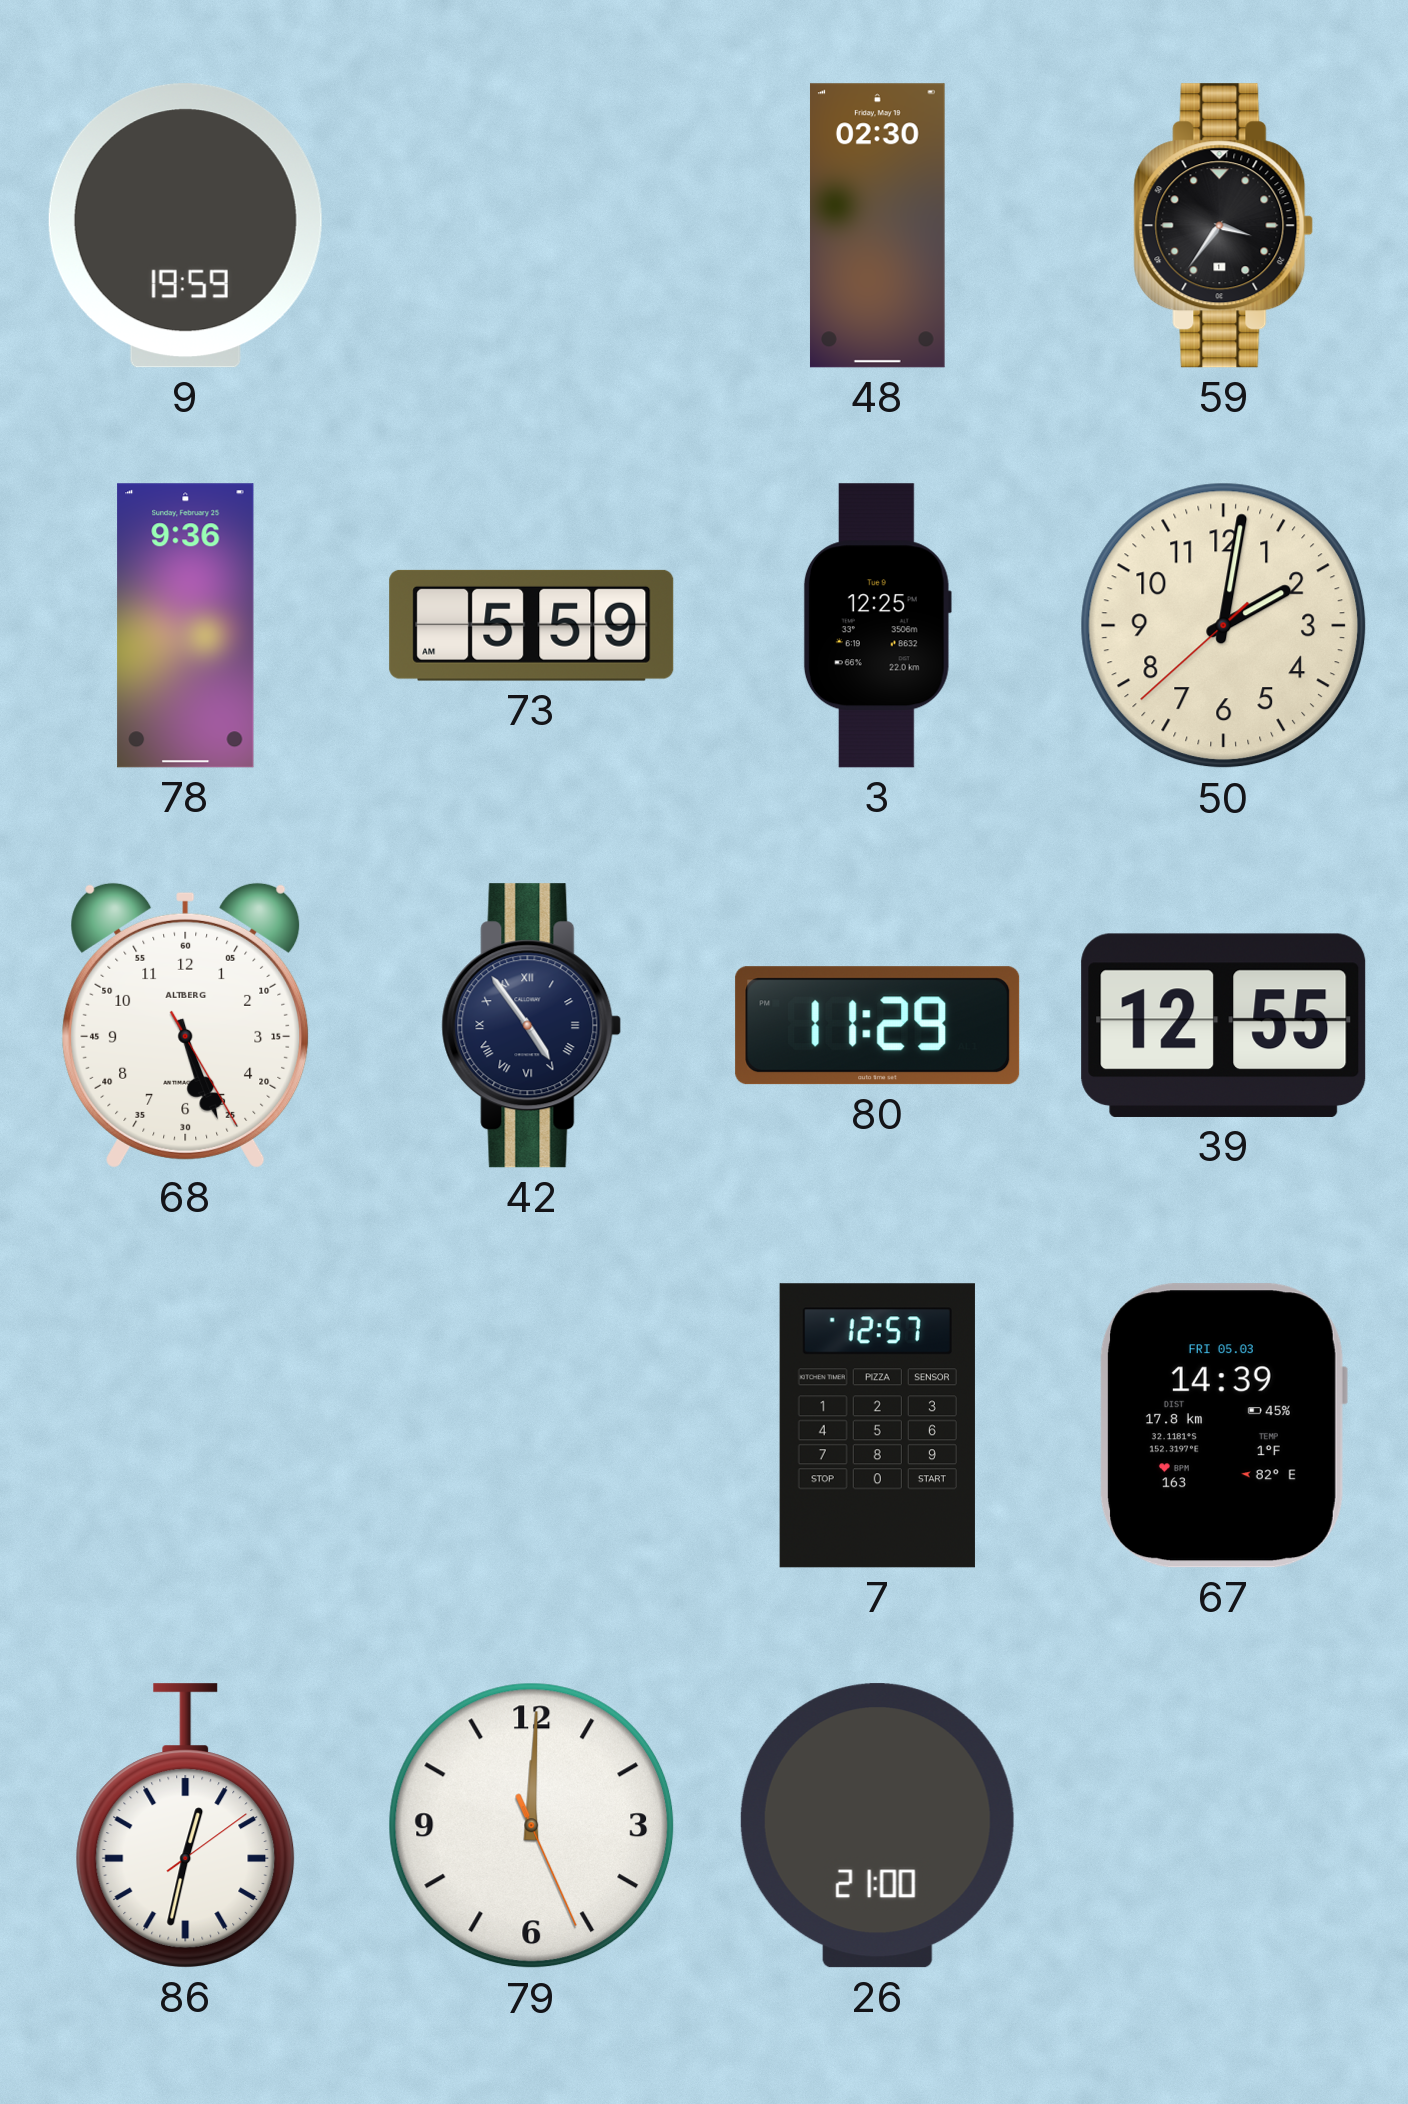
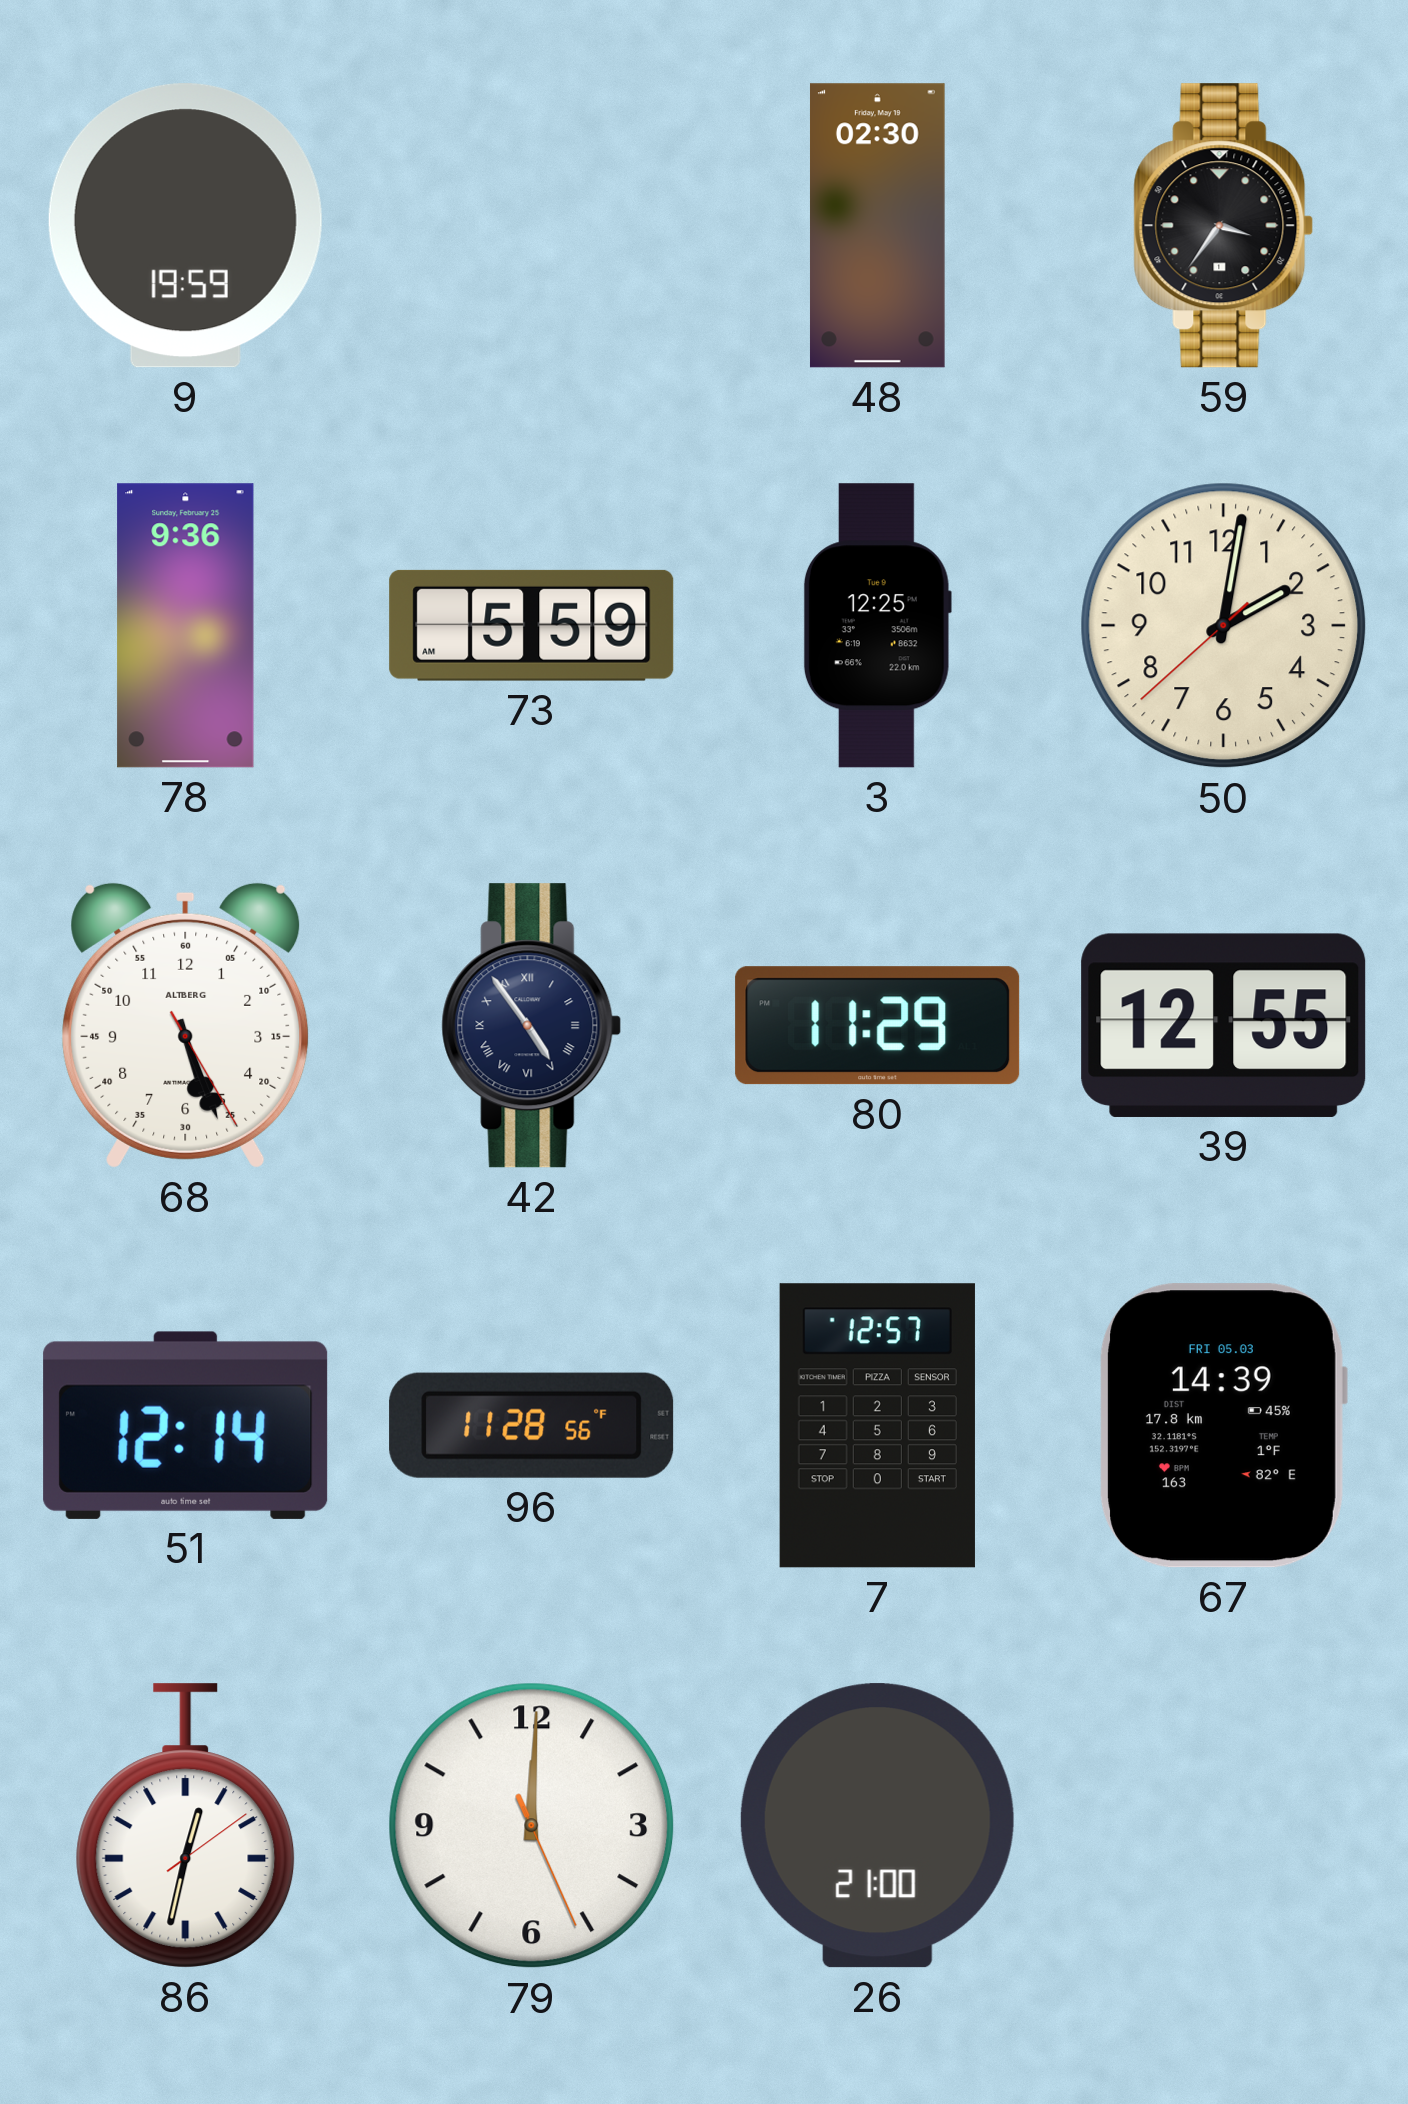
51: none -> 12:14
96: none -> 11:28
